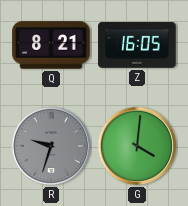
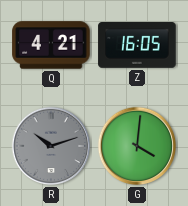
Q: 8:21 -> 4:21
R: 9:33 -> 10:12
